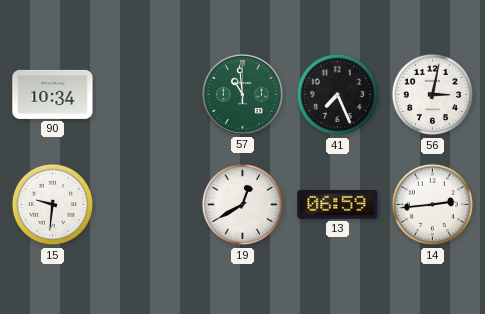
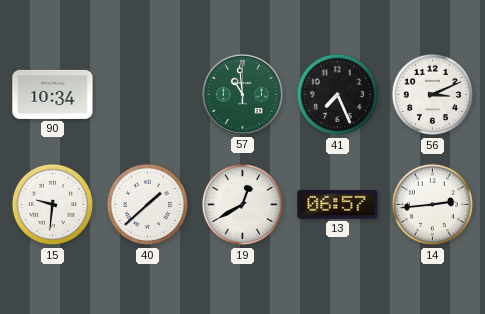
56: 3:02 -> 3:11
40: none -> 1:38
13: 06:59 -> 06:57
